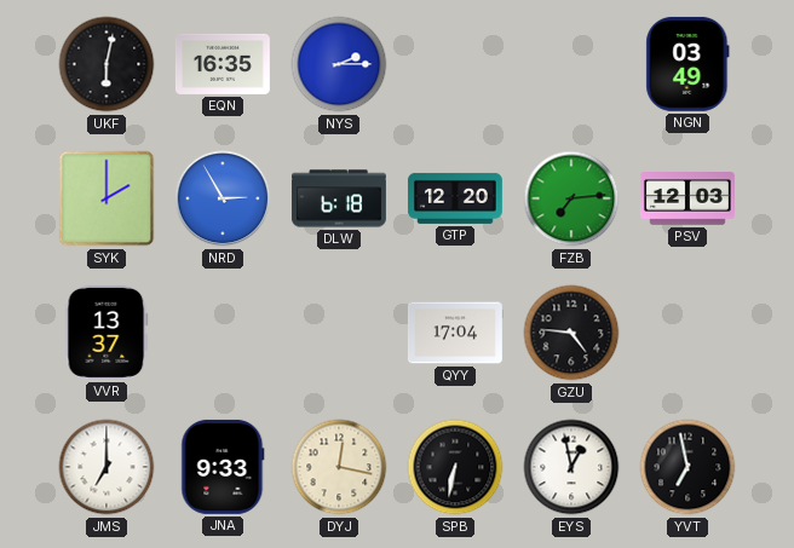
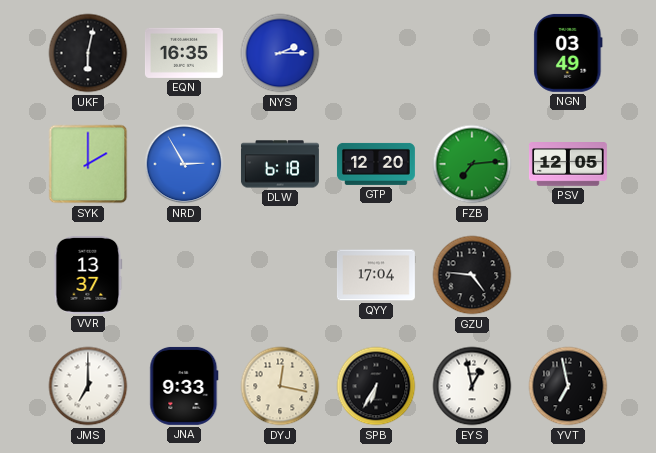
PSV: 12:03 -> 12:05
SPB: 6:32 -> 6:35
